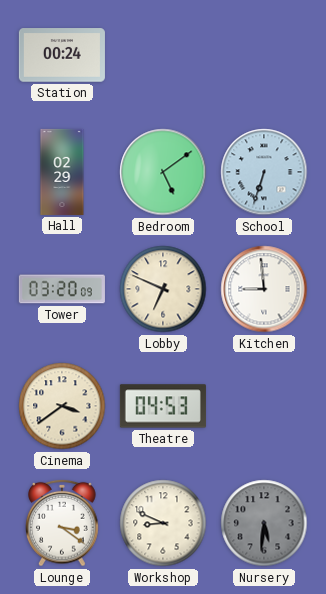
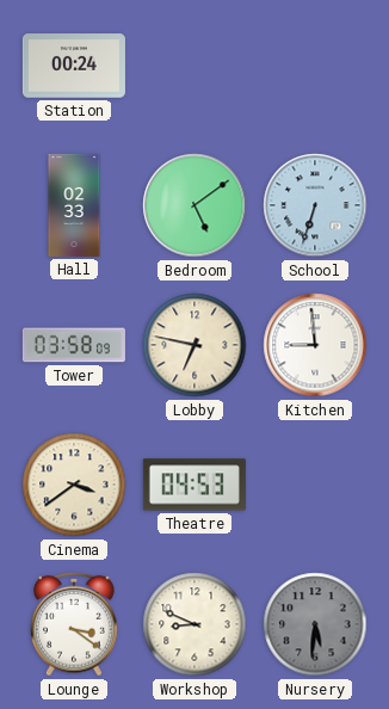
Hall: 02:29 -> 02:33
Tower: 03:20 -> 03:58
Lobby: 6:49 -> 6:47
